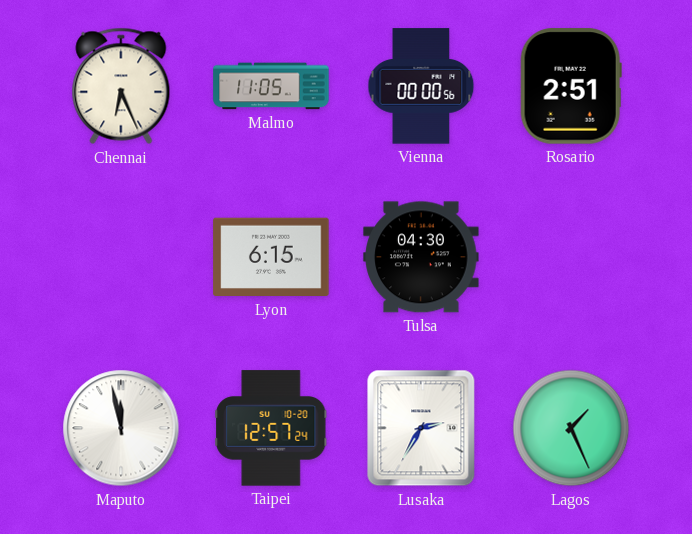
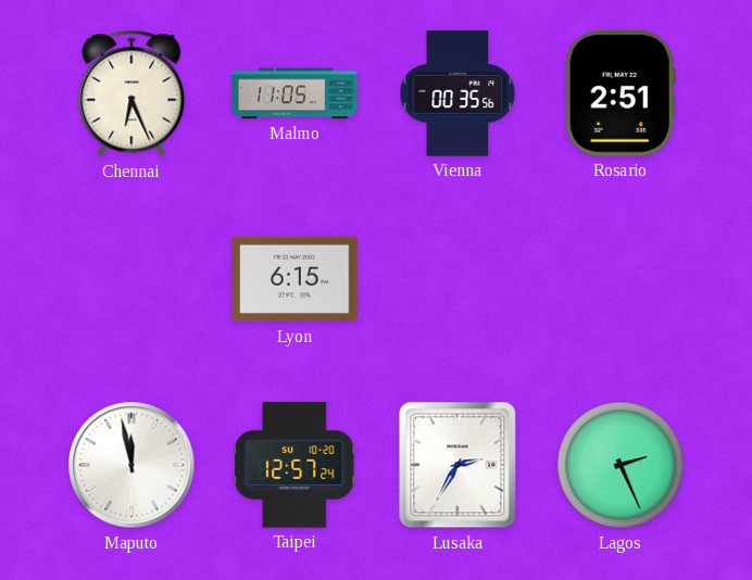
Vienna: 00:00 -> 00:35
Tulsa: 04:30 -> none
Lagos: 1:26 -> 2:26
